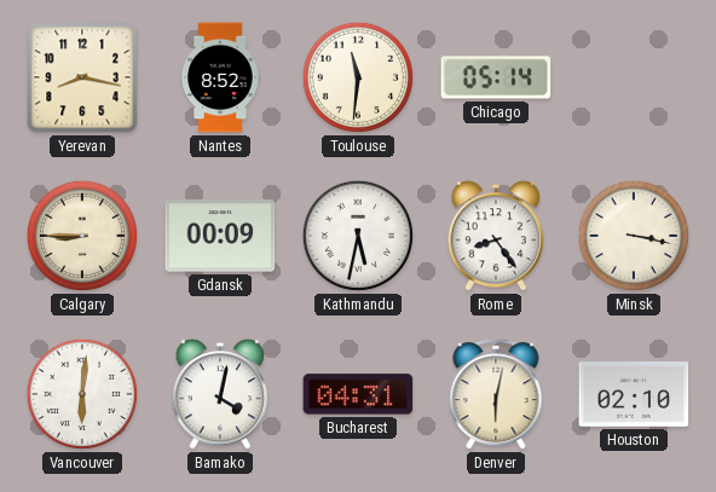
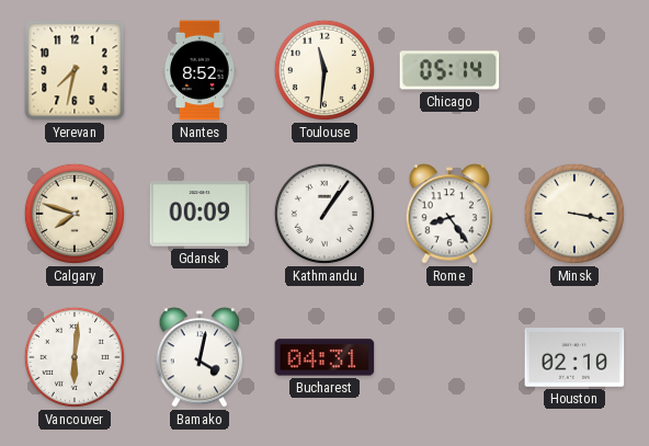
Yerevan: 8:17 -> 7:32
Calgary: 8:45 -> 7:48
Kathmandu: 5:32 -> 1:06
Denver: 6:02 -> none
